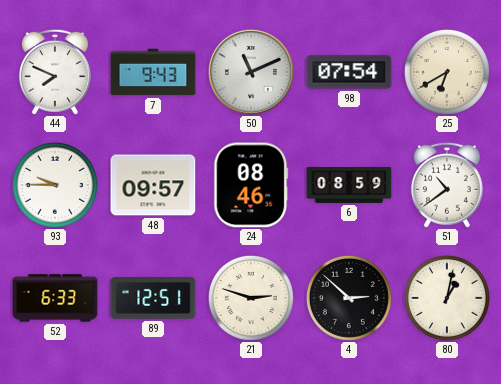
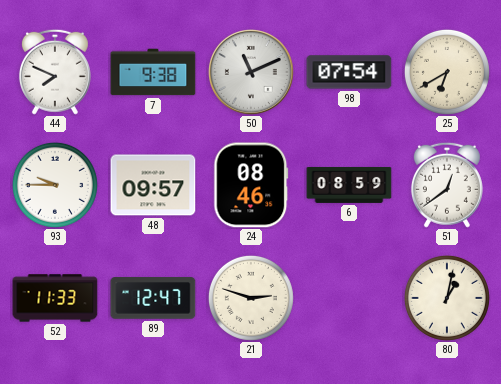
7: 9:43 -> 9:38
51: 10:39 -> 12:39
52: 6:33 -> 11:33
89: 12:51 -> 12:47
4: 2:52 -> none
